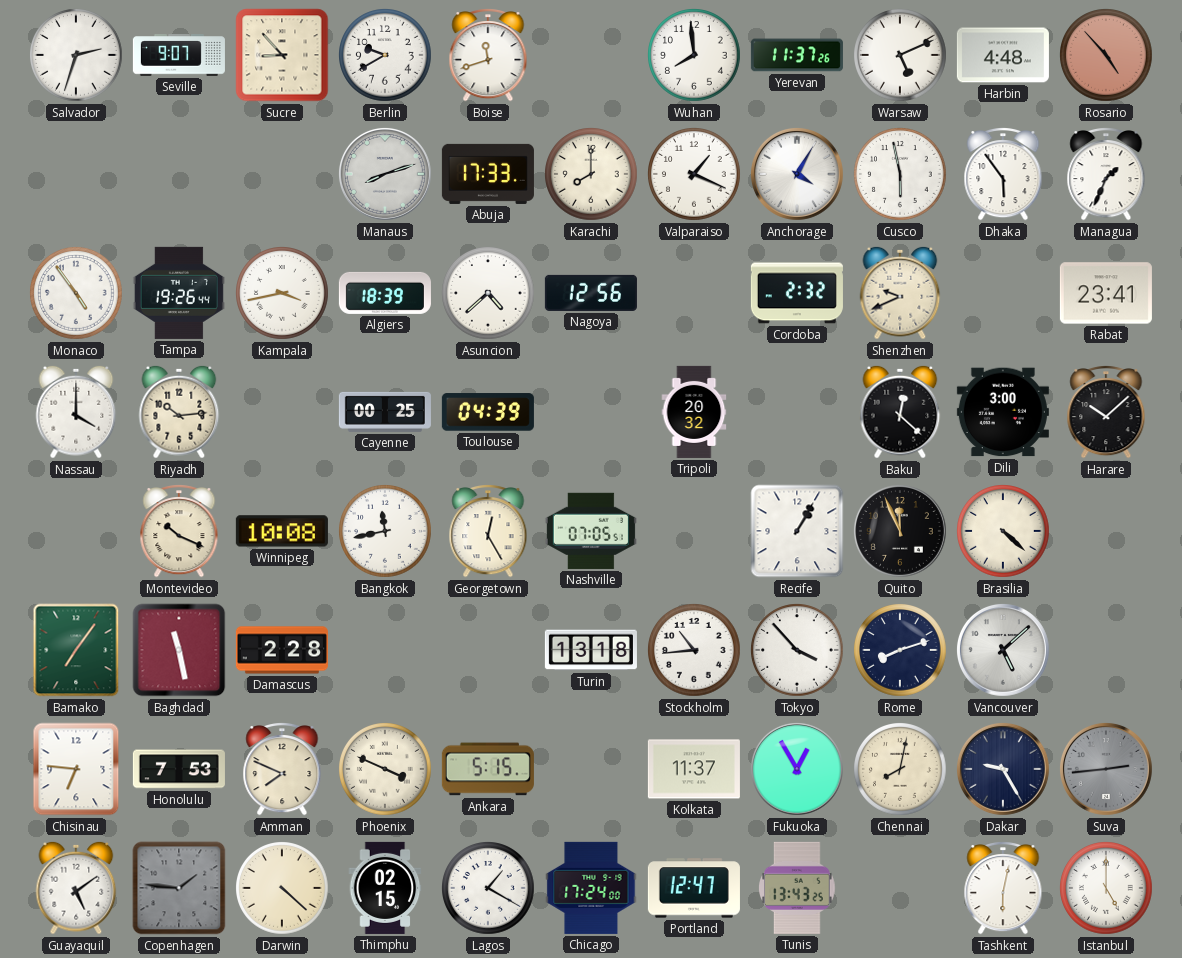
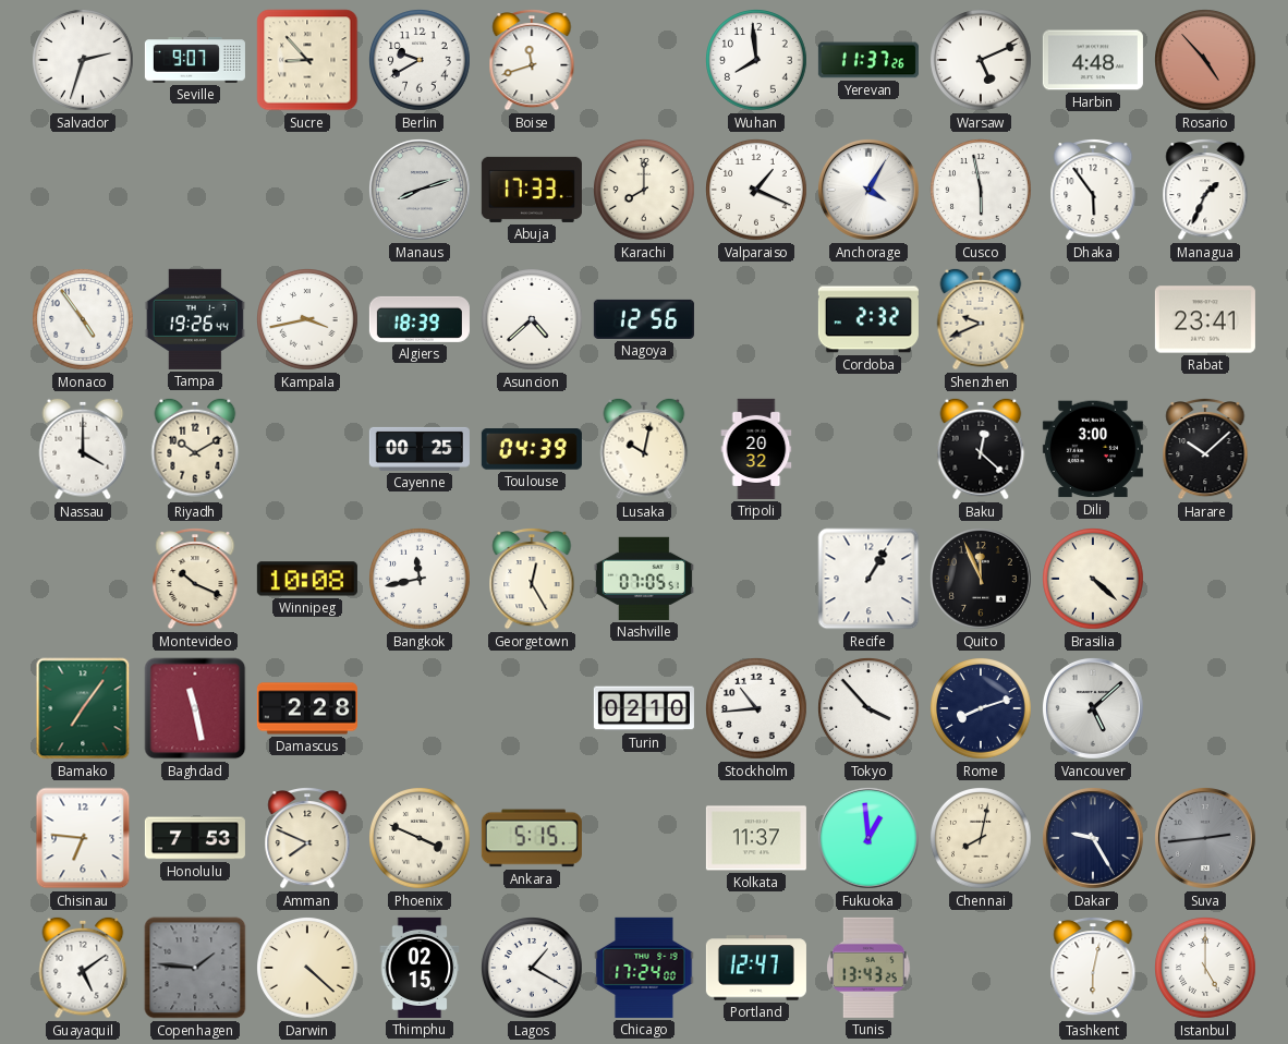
Riyadh: 10:14 -> 10:10
Lusaka: none -> 10:02
Turin: 13:18 -> 02:10
Fukuoka: 12:55 -> 12:59
